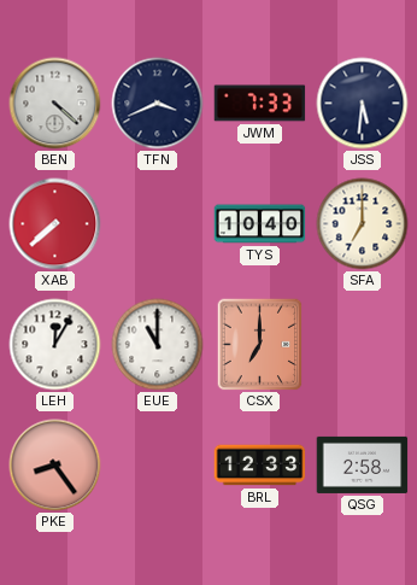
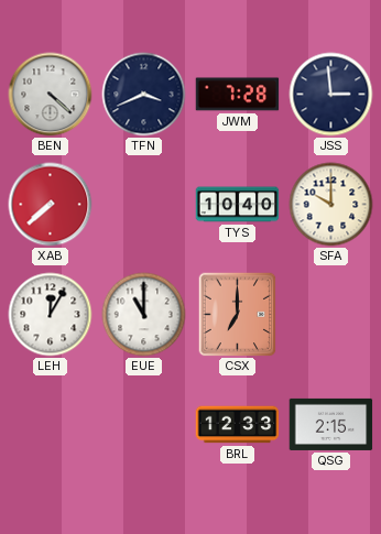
JWM: 7:33 -> 7:28
JSS: 5:31 -> 2:59
SFA: 7:00 -> 10:00
PKE: 8:24 -> none
QSG: 2:58 -> 2:15
